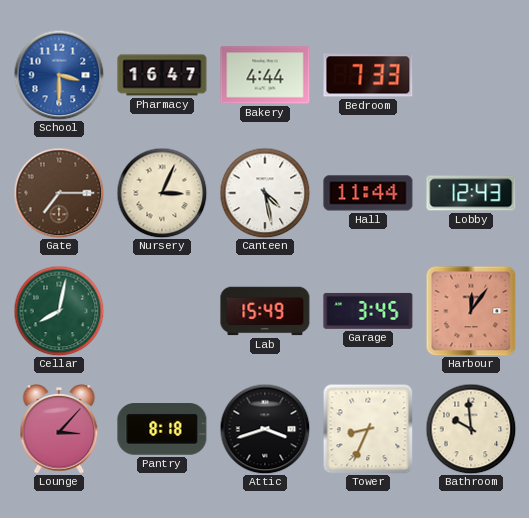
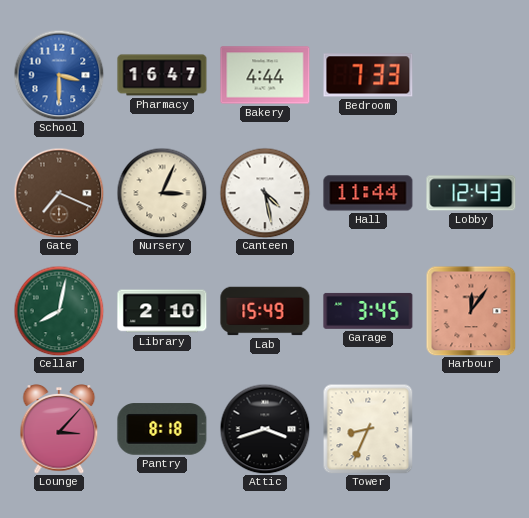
Gate: 7:15 -> 7:19
Library: none -> 2:10
Bathroom: 9:59 -> none
